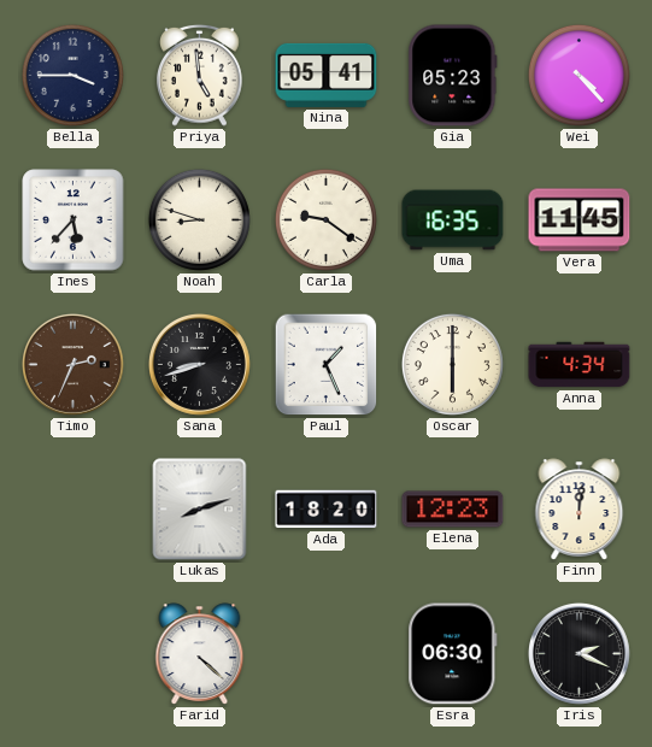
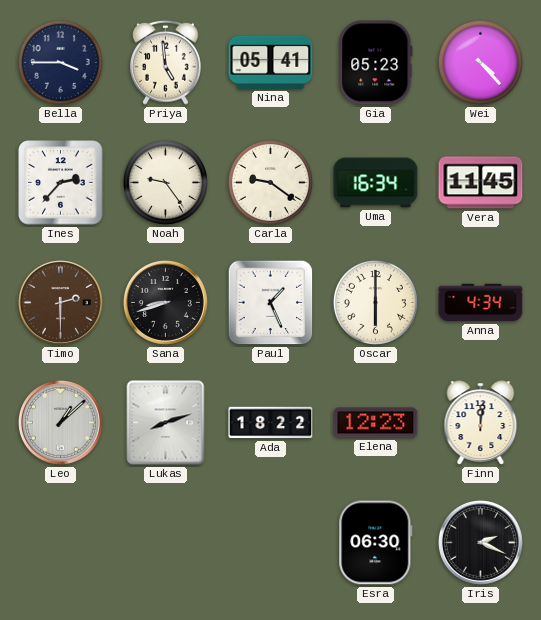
Ines: 5:37 -> 2:37
Noah: 8:48 -> 9:24
Uma: 16:35 -> 16:34
Timo: 2:34 -> 2:30
Leo: none -> 1:08
Ada: 18:20 -> 18:22
Farid: 4:22 -> none
